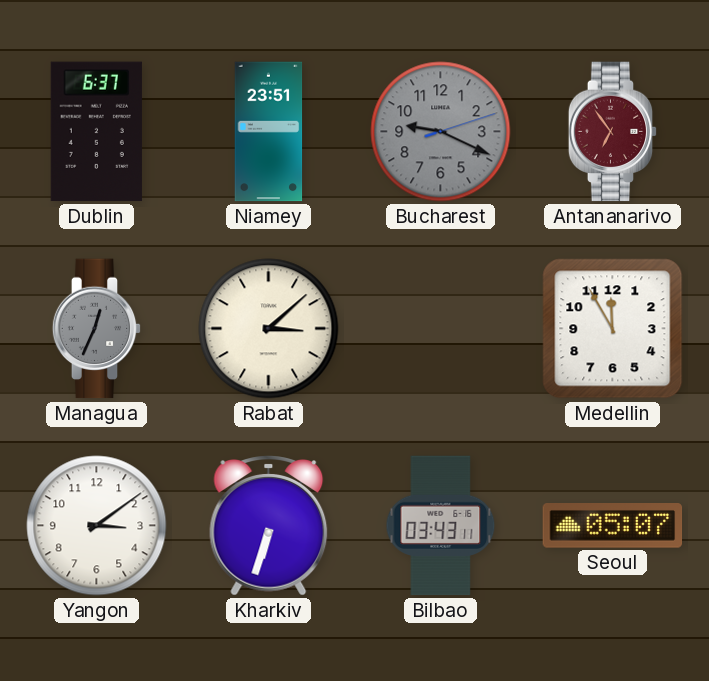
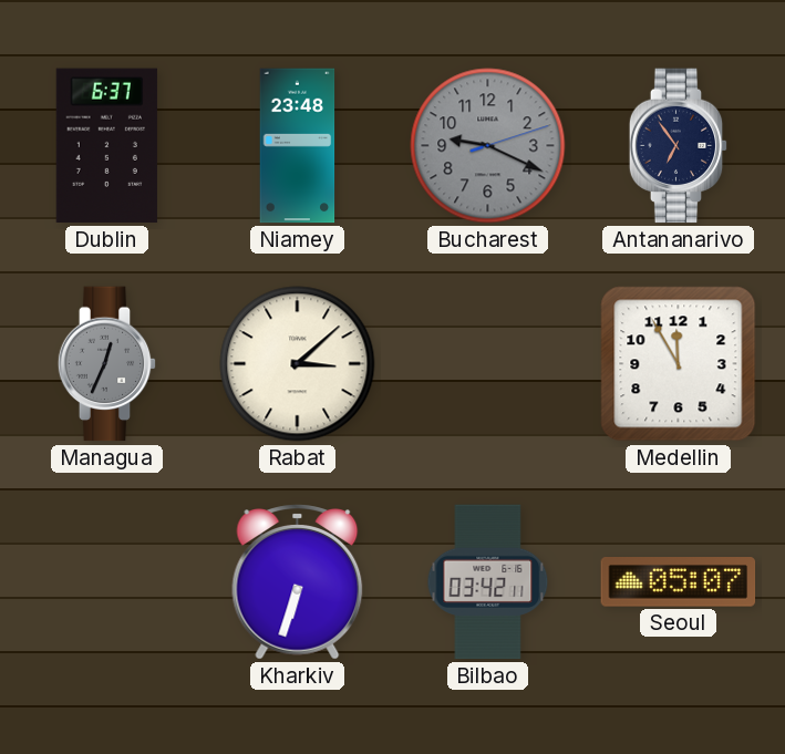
Niamey: 23:51 -> 23:48
Antananarivo dial: burgundy -> navy
Yangon: 3:09 -> none
Bilbao: 03:43 -> 03:42
